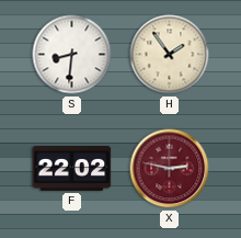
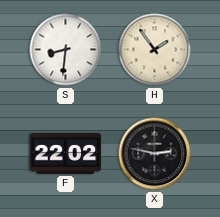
X dial: burgundy -> black
